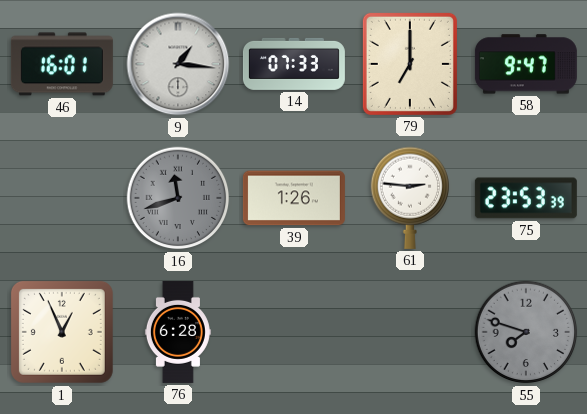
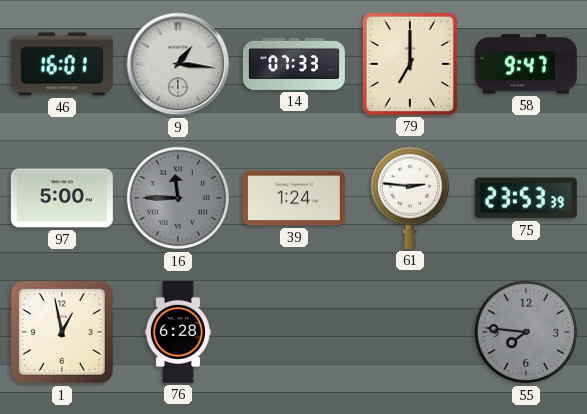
97: none -> 5:00
16: 11:42 -> 11:45
39: 1:26 -> 1:24
1: 12:56 -> 12:58
55: 7:48 -> 7:46
